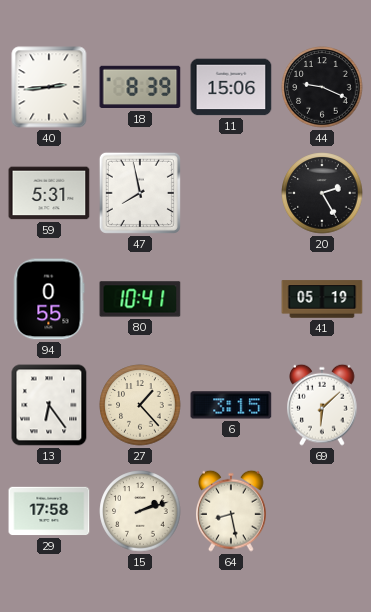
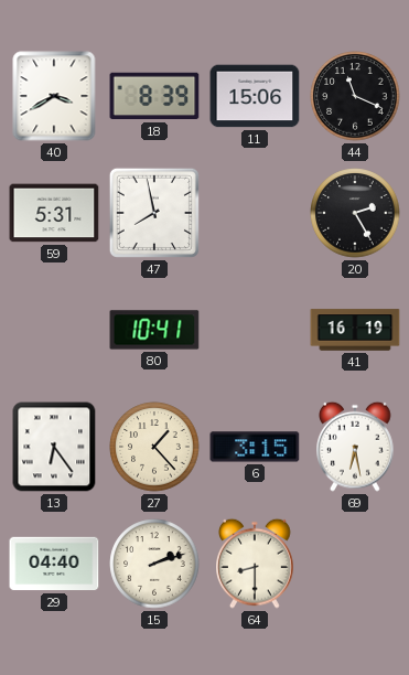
40: 2:44 -> 3:40
44: 9:19 -> 11:19
94: 0:55 -> none
41: 05:19 -> 16:19
69: 6:08 -> 6:28
29: 17:58 -> 04:40
64: 8:28 -> 8:30
